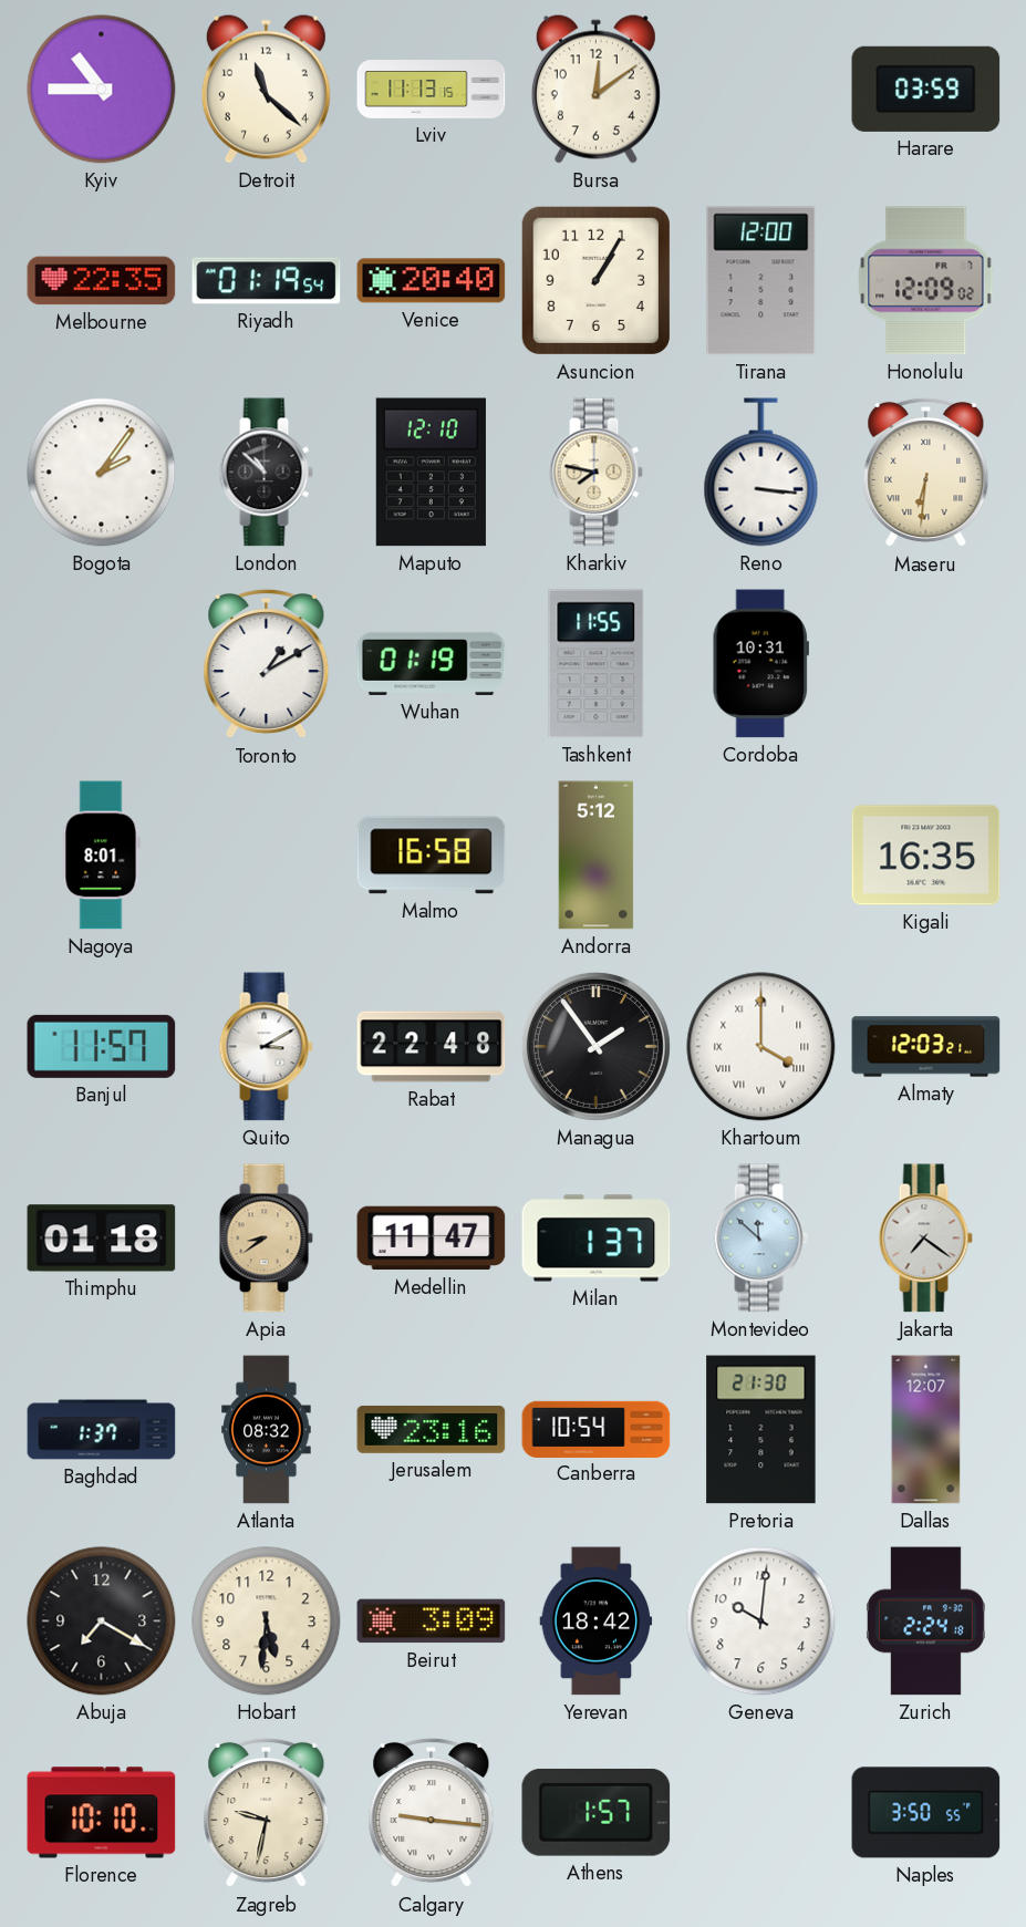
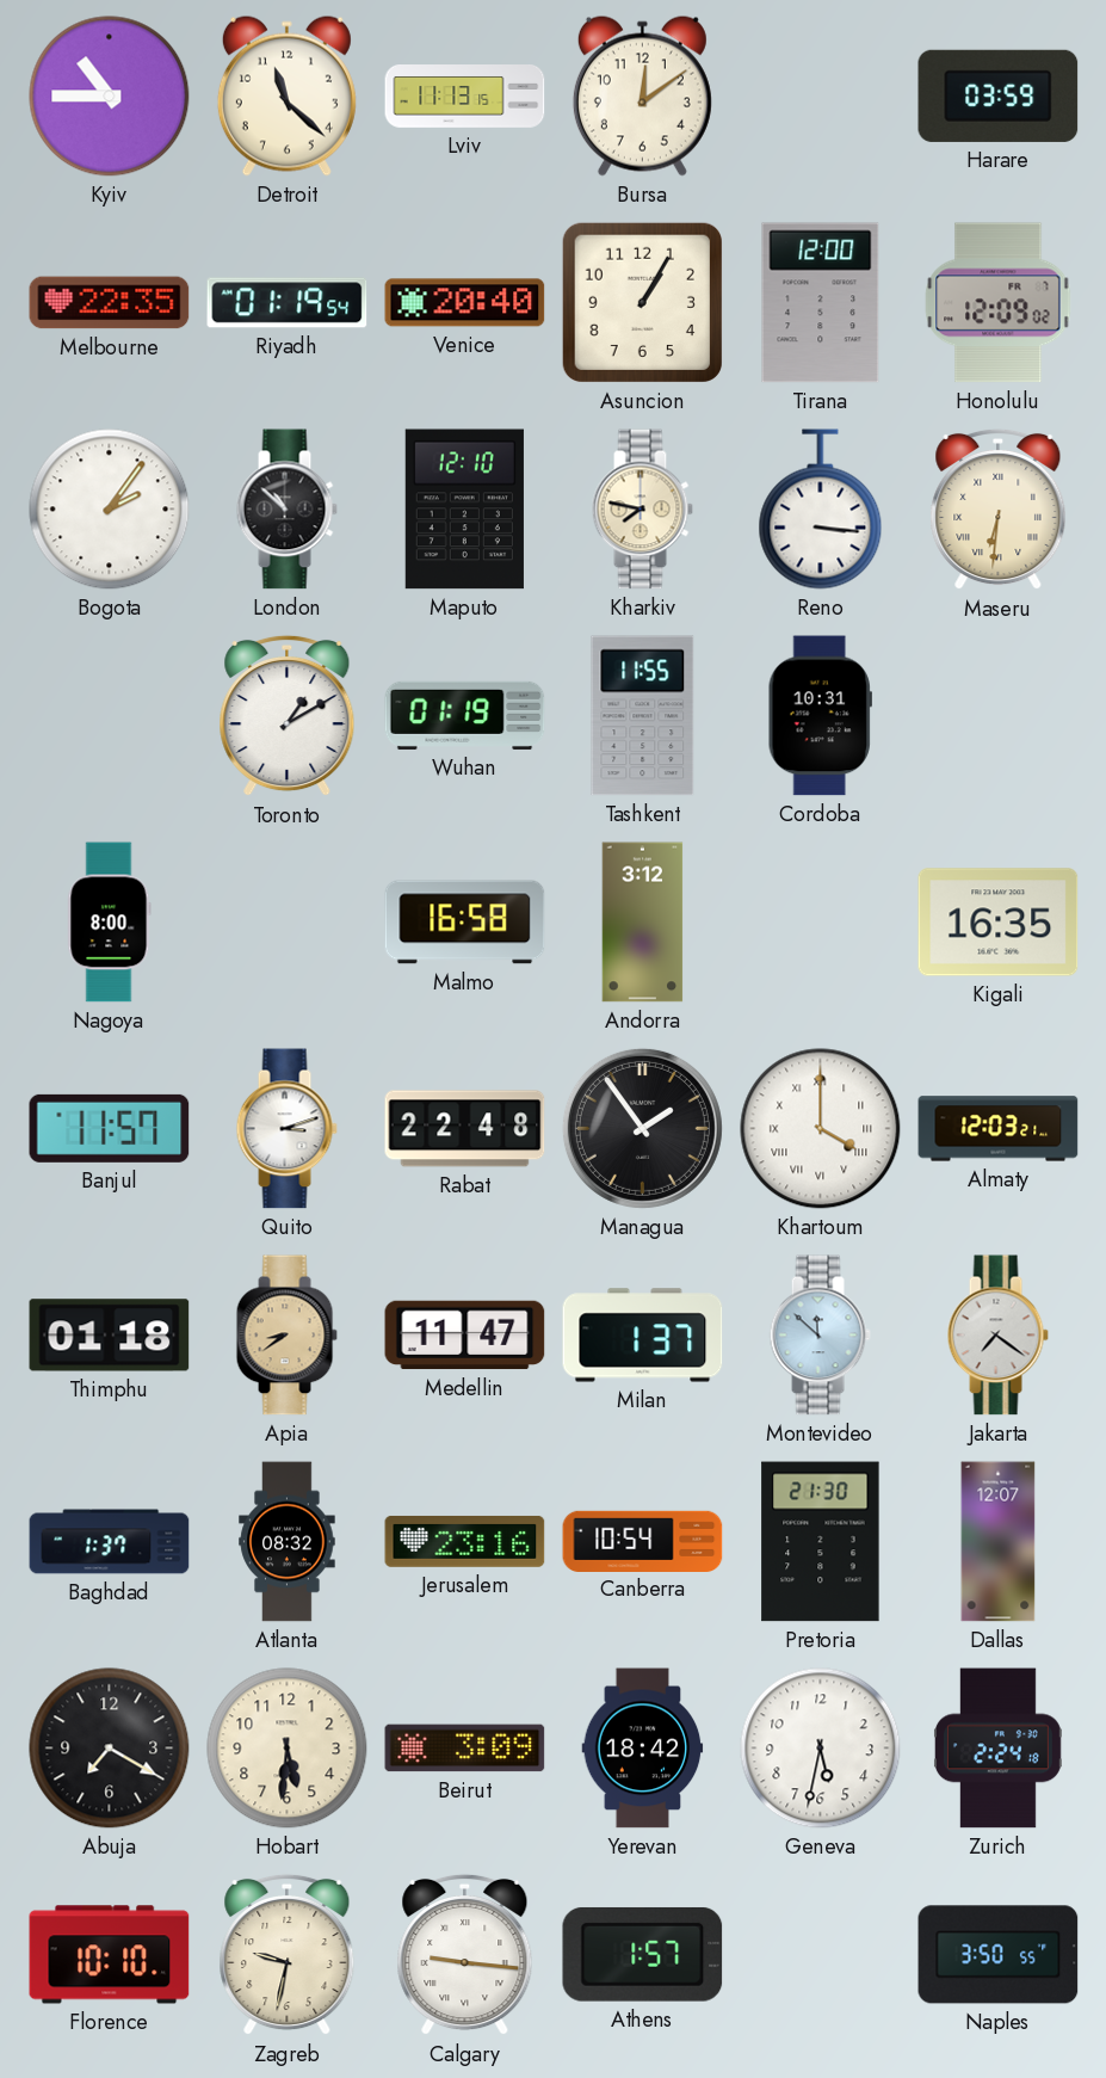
Nagoya: 8:01 -> 8:00
Andorra: 5:12 -> 3:12
Quito: 3:10 -> 3:12
Geneva: 10:01 -> 5:32
